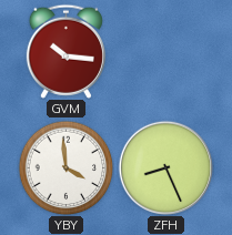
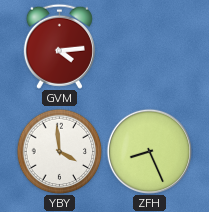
GVM: 10:16 -> 4:14
